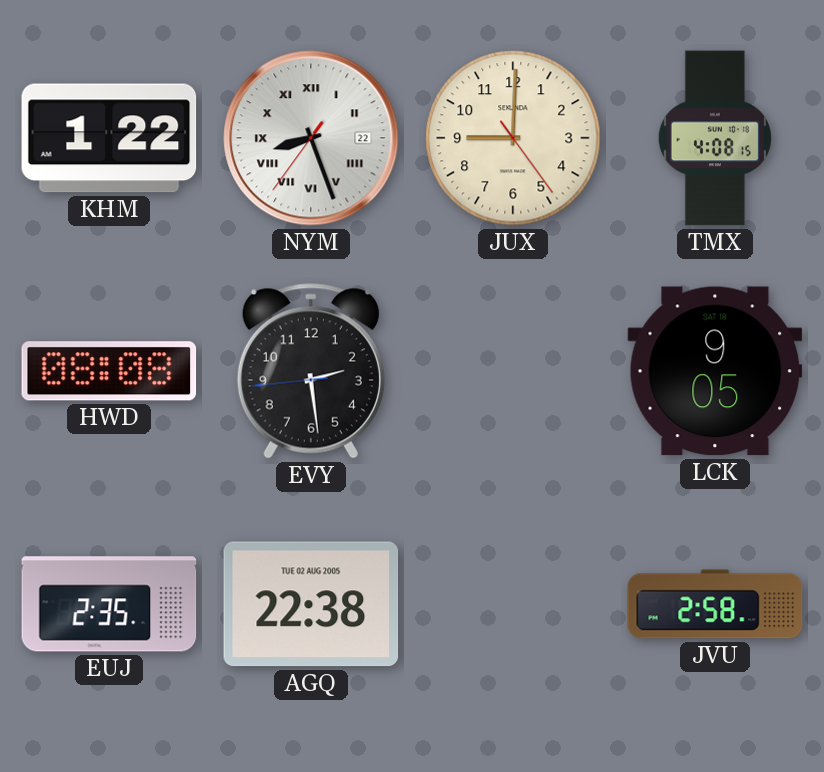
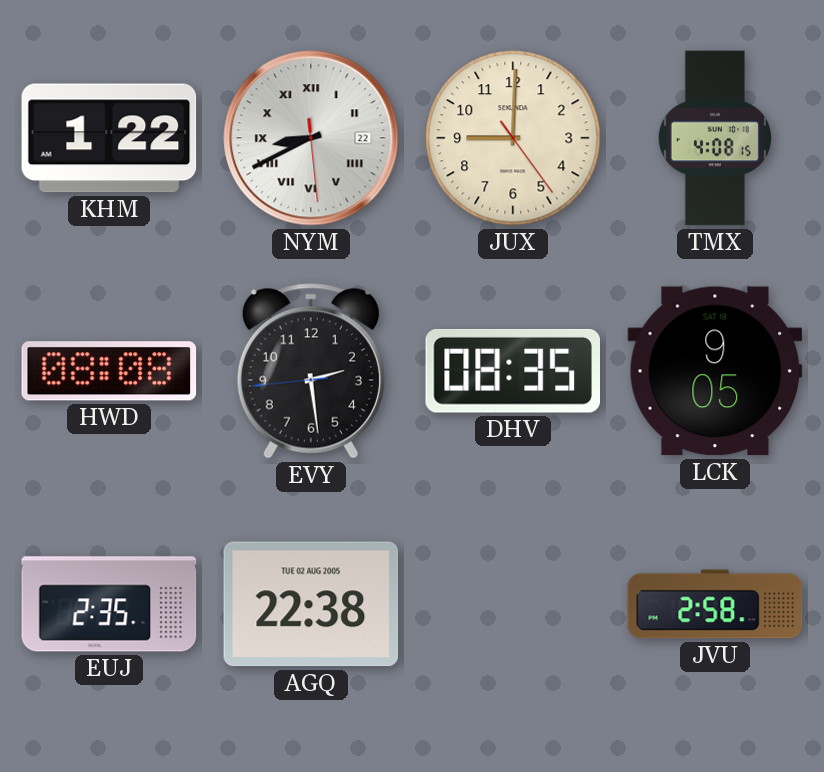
NYM: 8:26 -> 8:40
DHV: none -> 08:35
